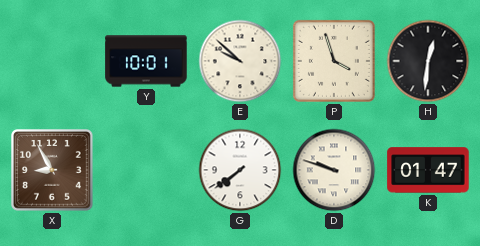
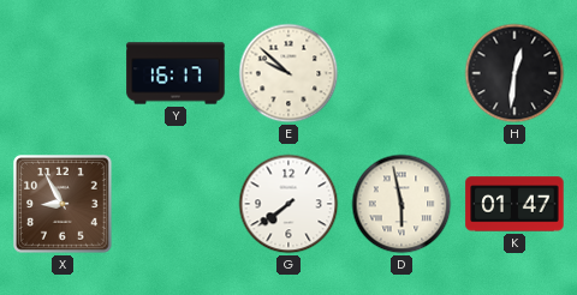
Y: 10:01 -> 16:17
P: 3:57 -> none
D: 9:48 -> 5:58
